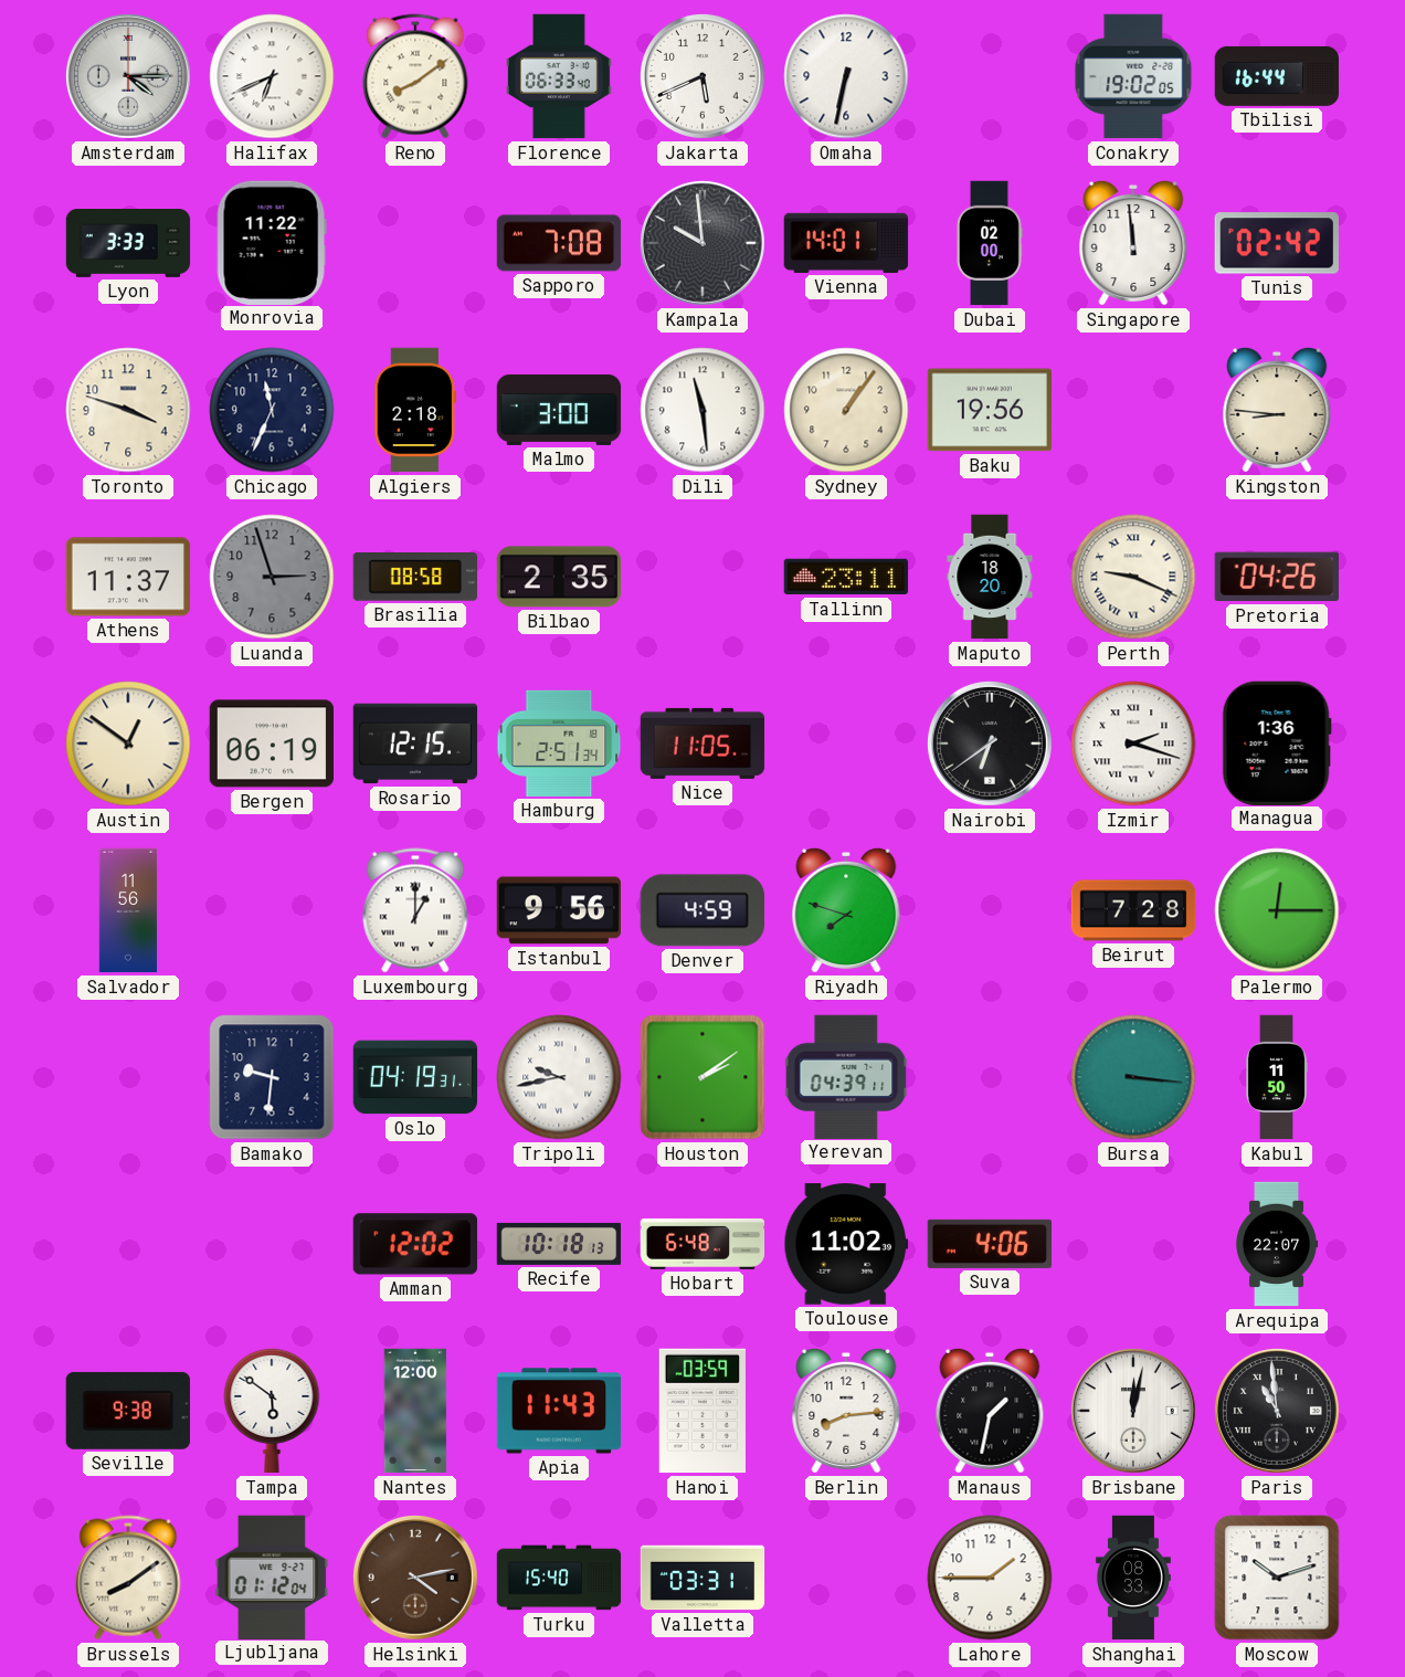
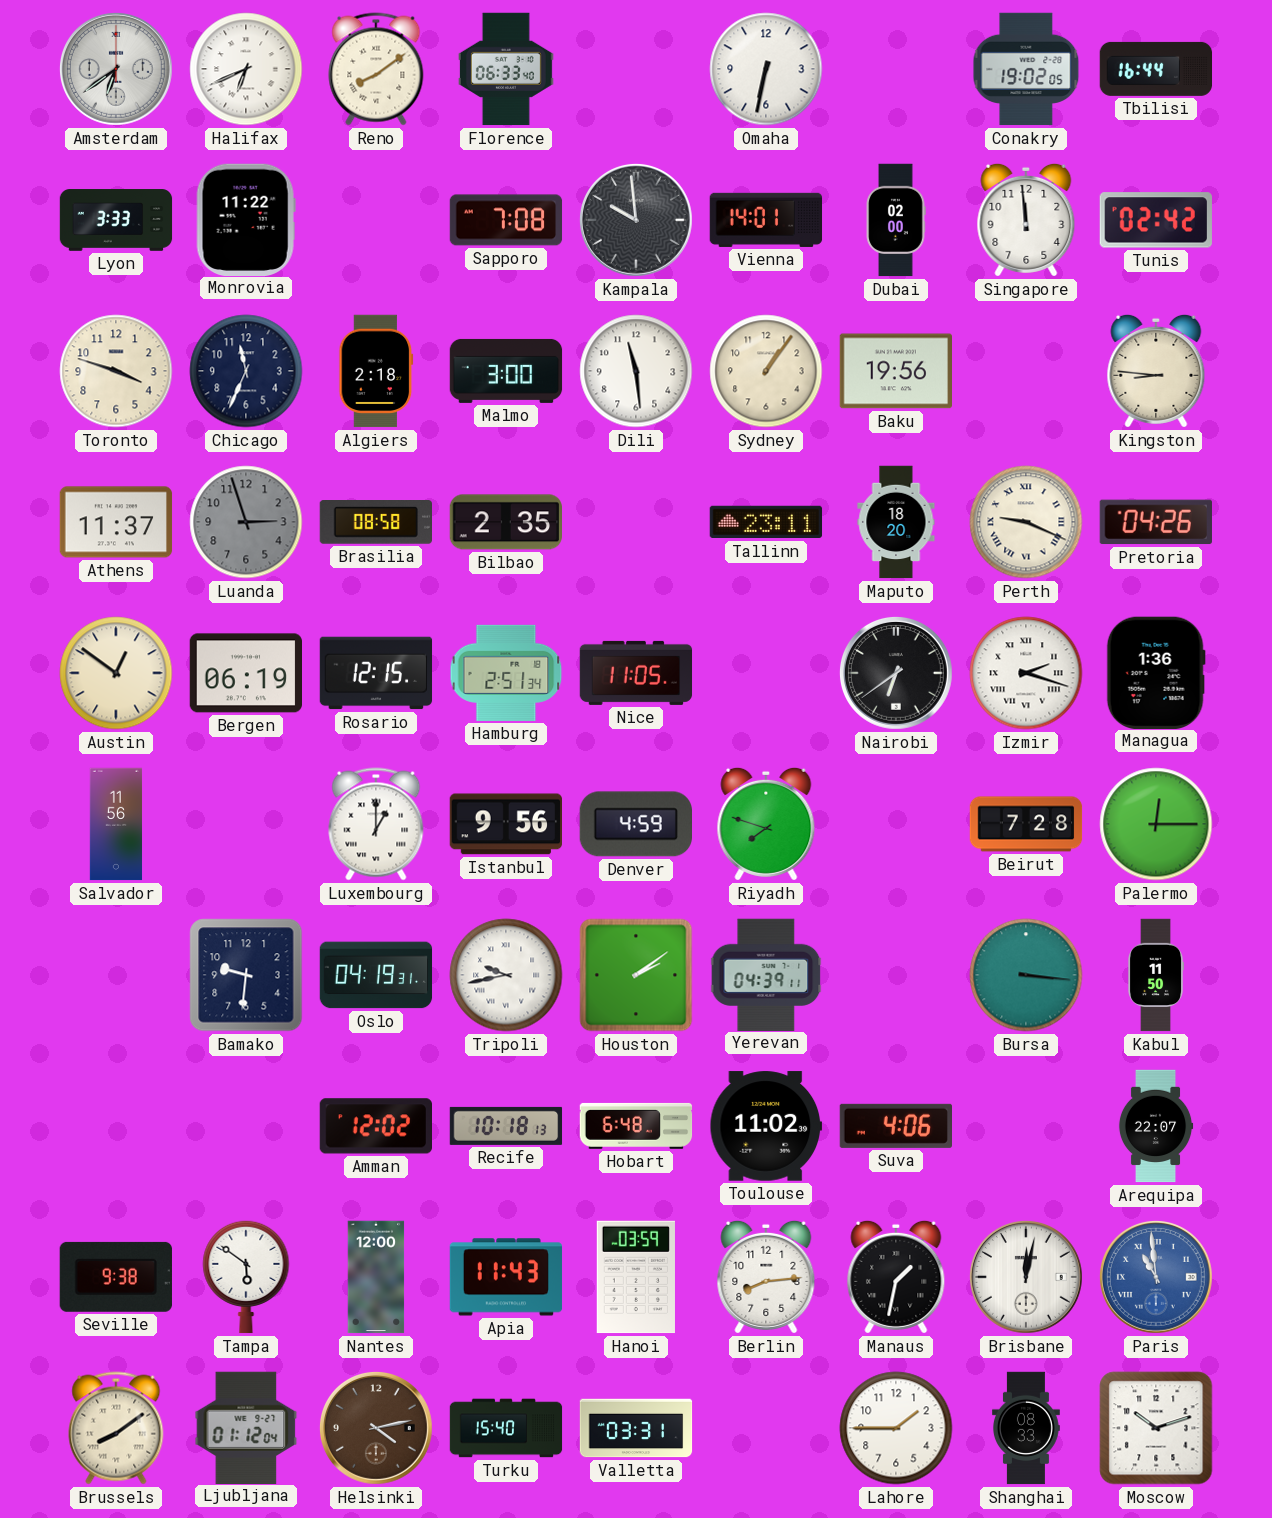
Amsterdam: 4:15 -> 6:39
Jakarta: 5:41 -> none
Paris dial: black -> blue
